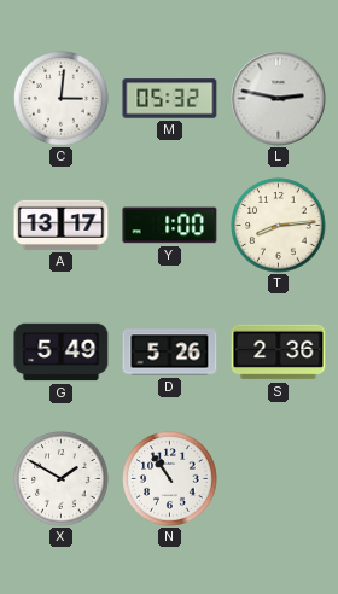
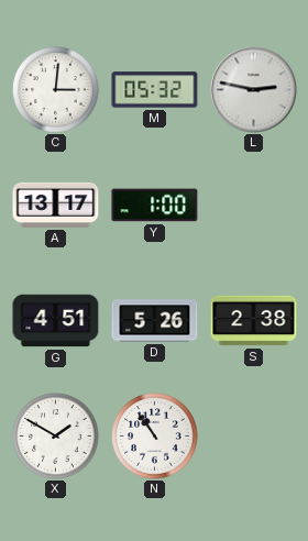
T: 8:14 -> none
G: 5:49 -> 4:51
S: 2:36 -> 2:38
